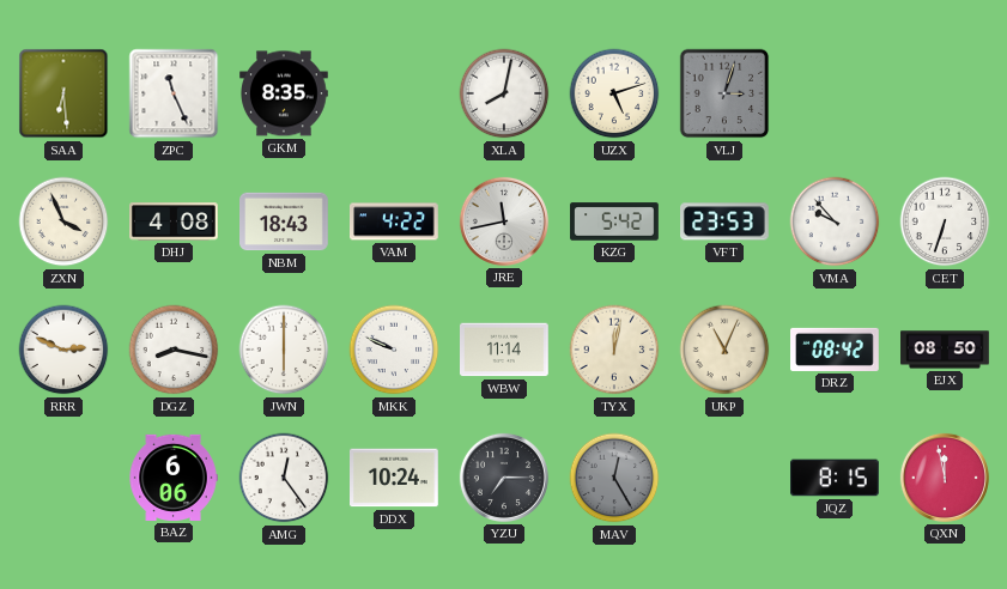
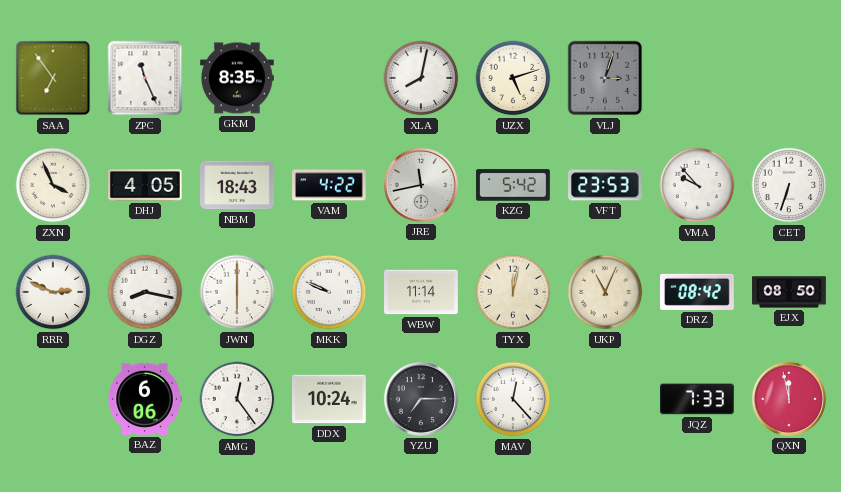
SAA: 6:29 -> 6:54
DHJ: 4:08 -> 4:05
MAV: 12:25 -> 12:23
MAV dial: grey -> white
JQZ: 8:15 -> 7:33
